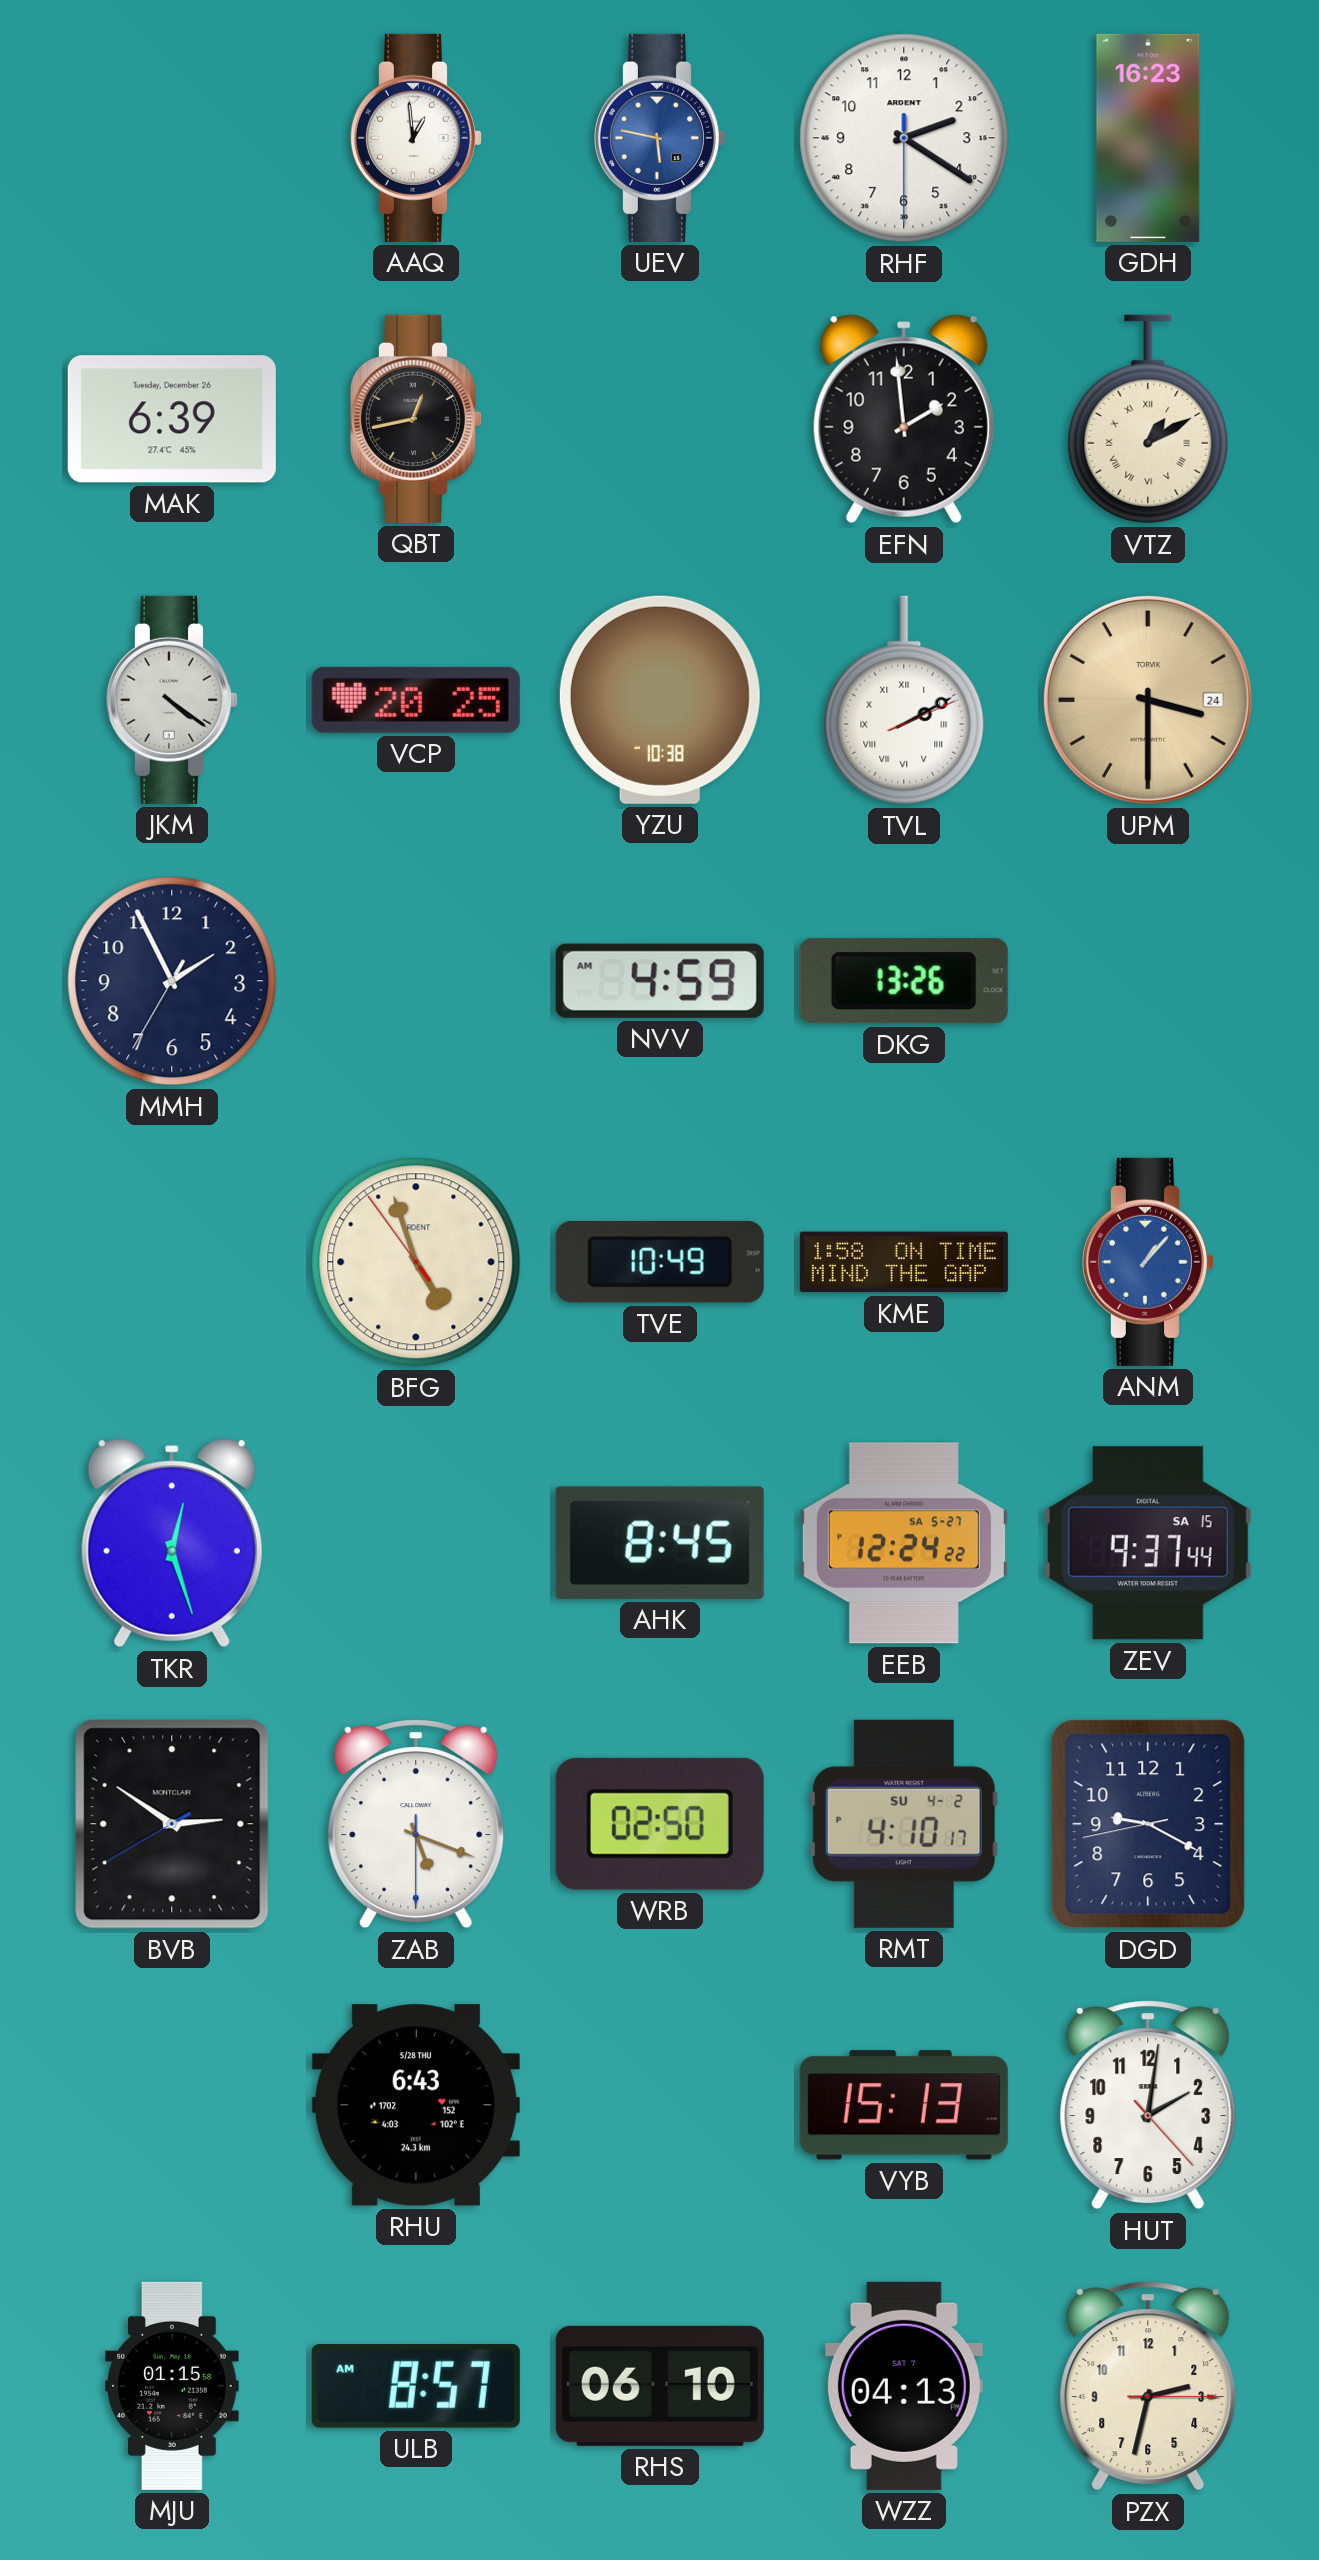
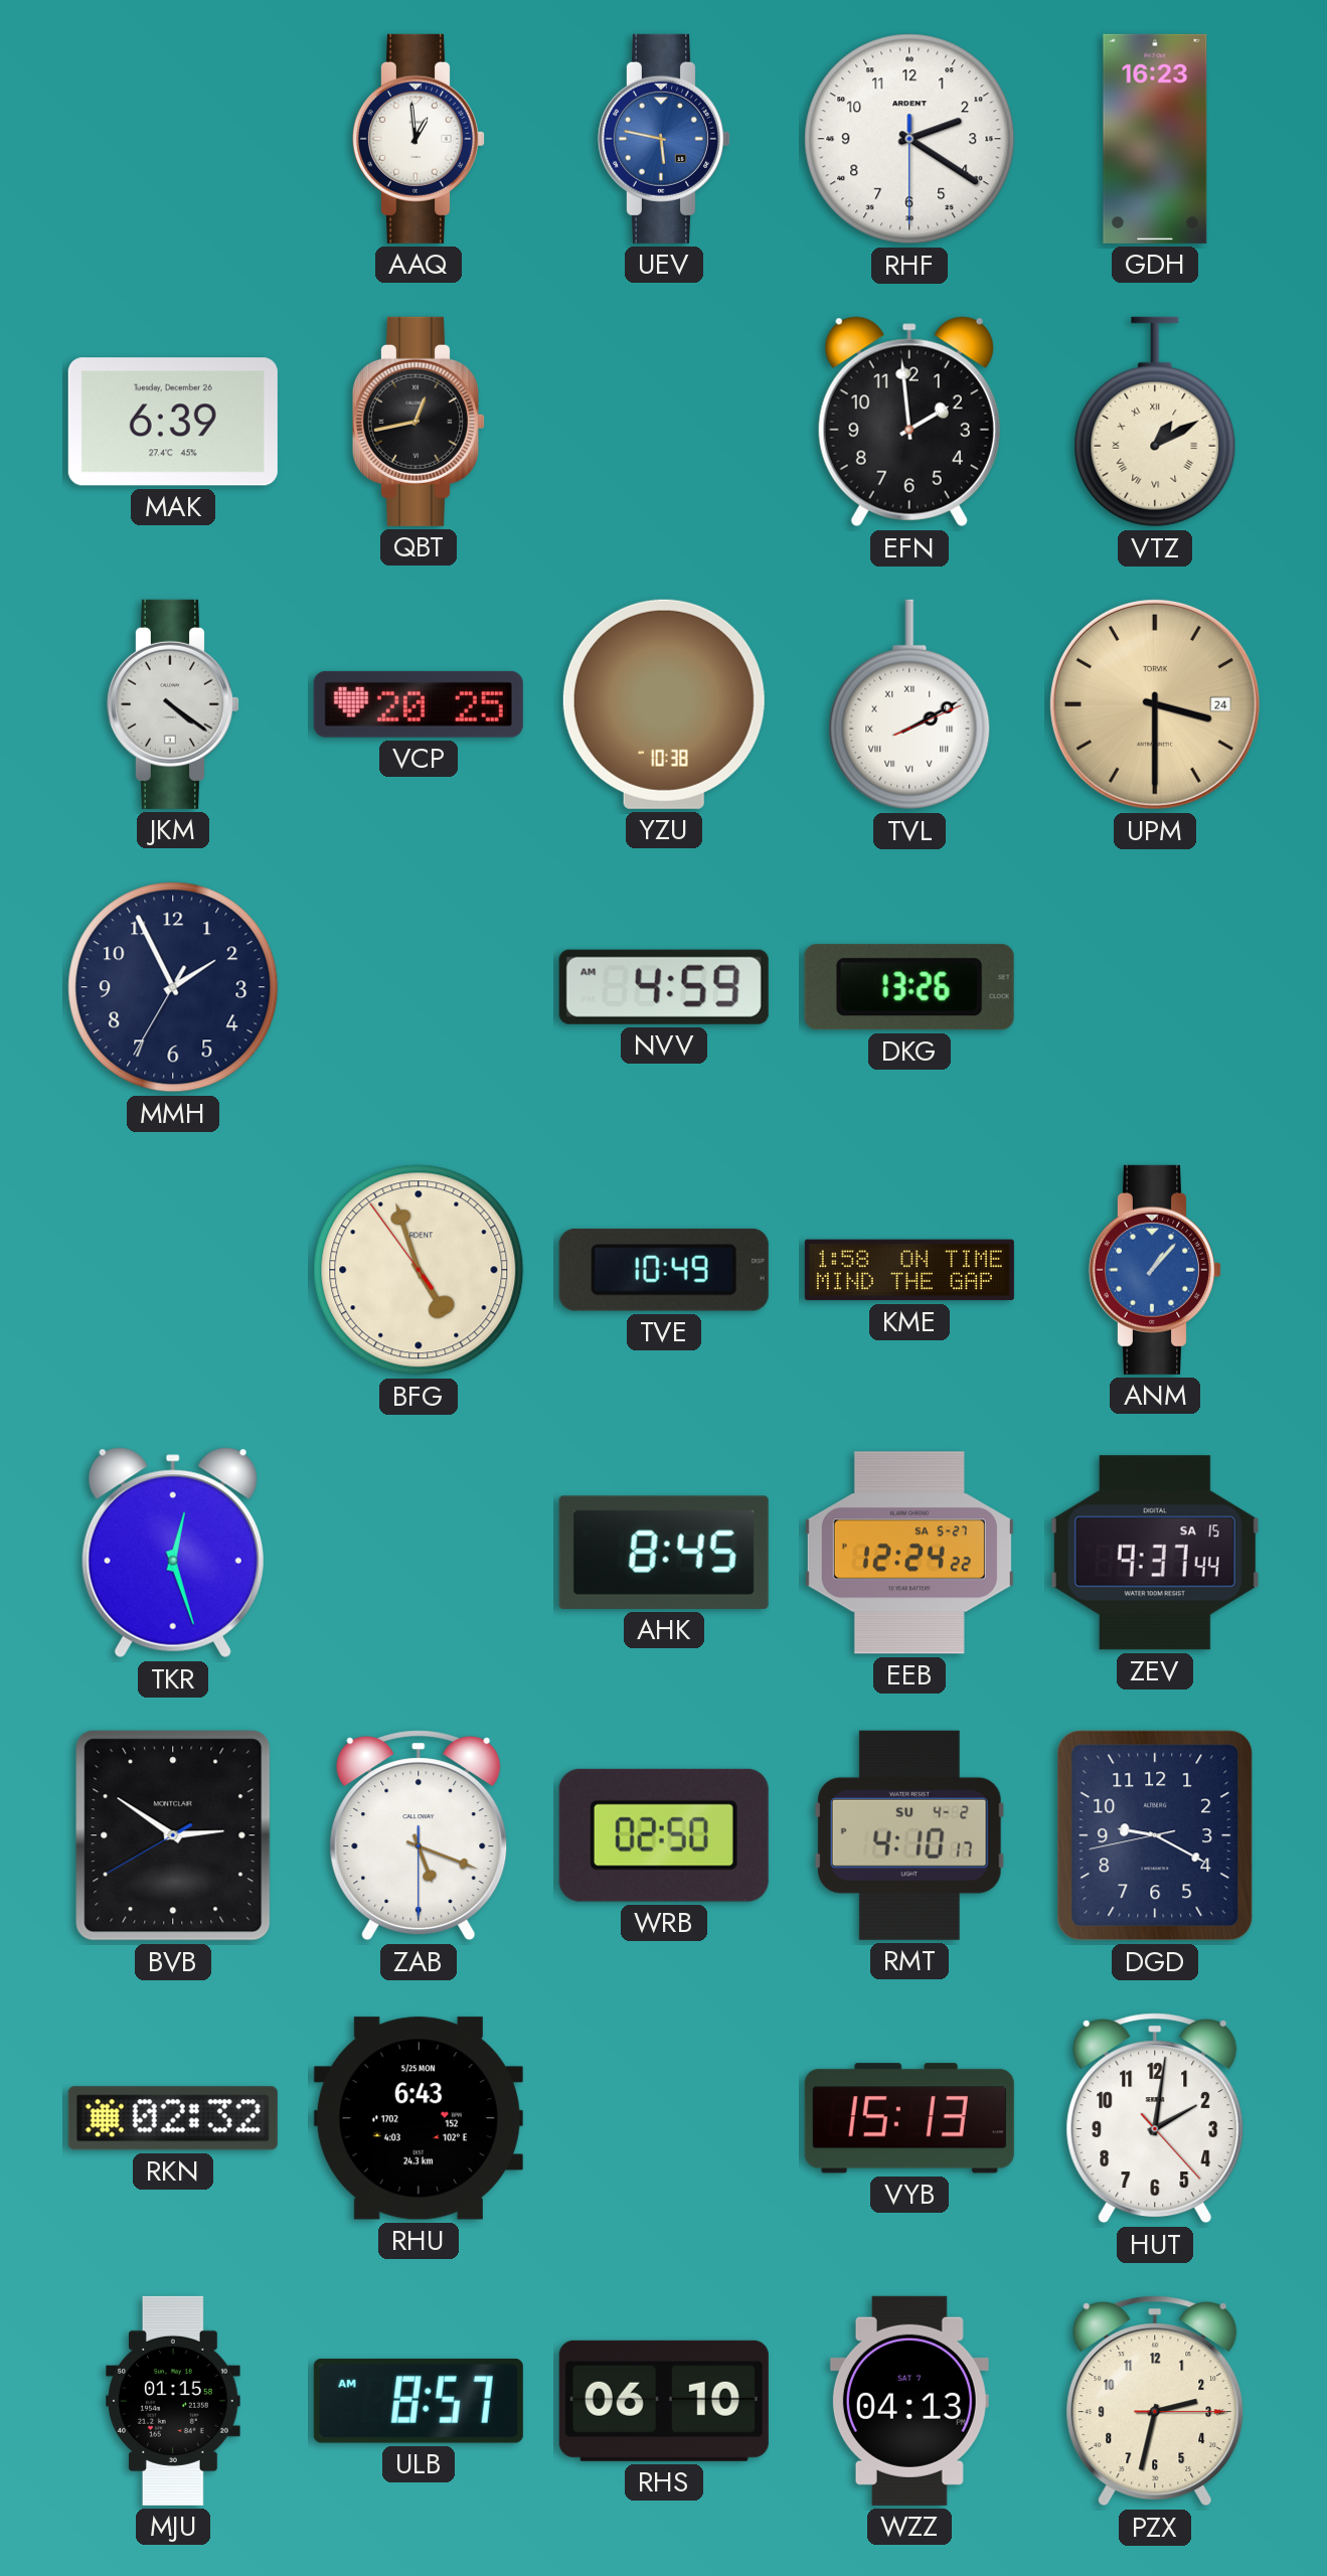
RKN: none -> 02:32
RHU date: 5/28 THU -> 5/25 MON
